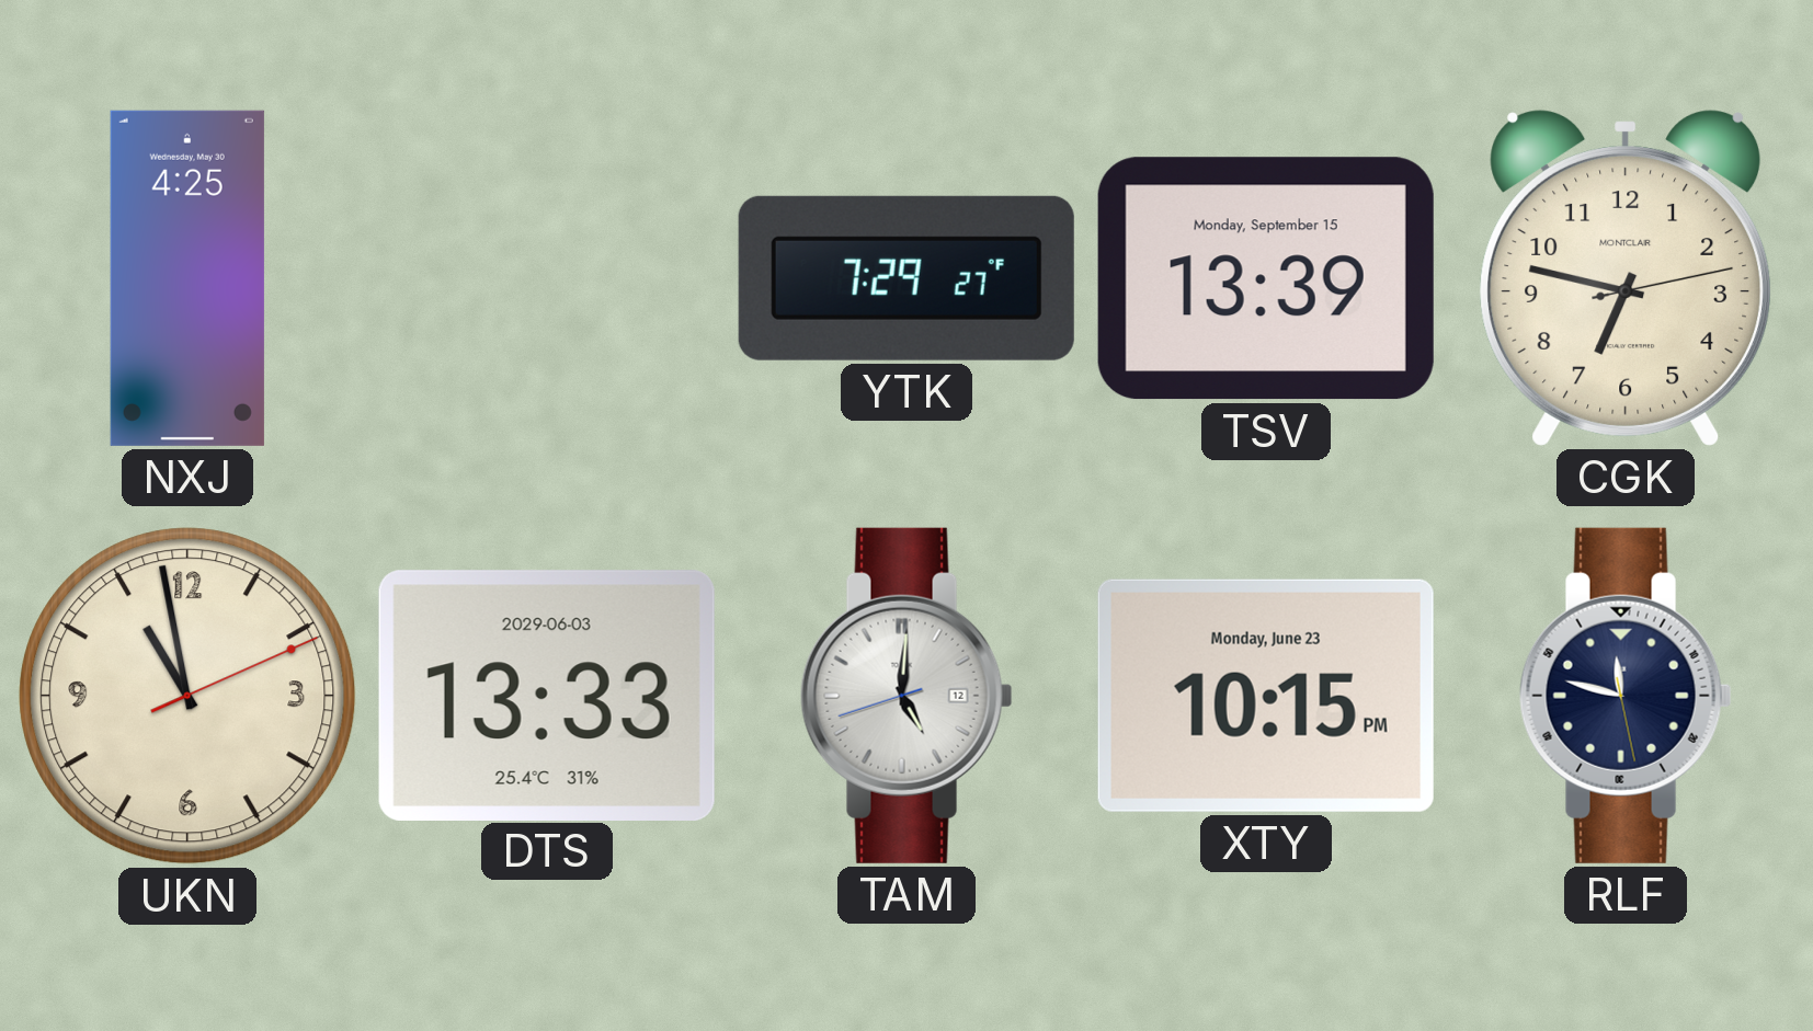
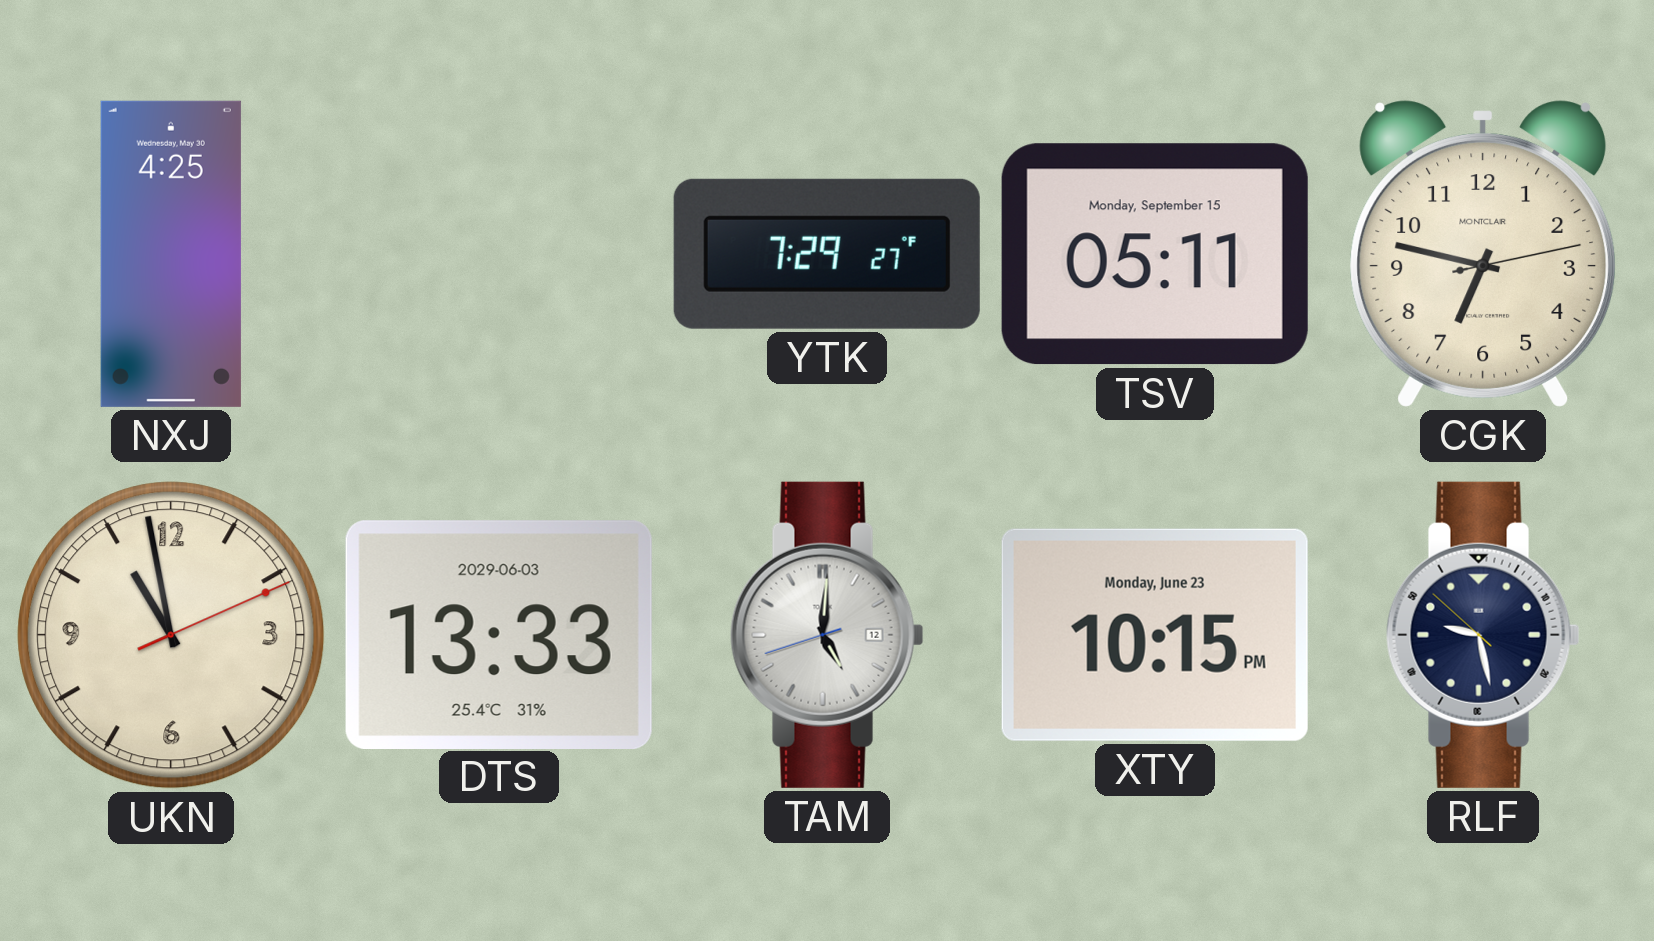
TSV: 13:39 -> 05:11
RLF: 11:47 -> 9:27
